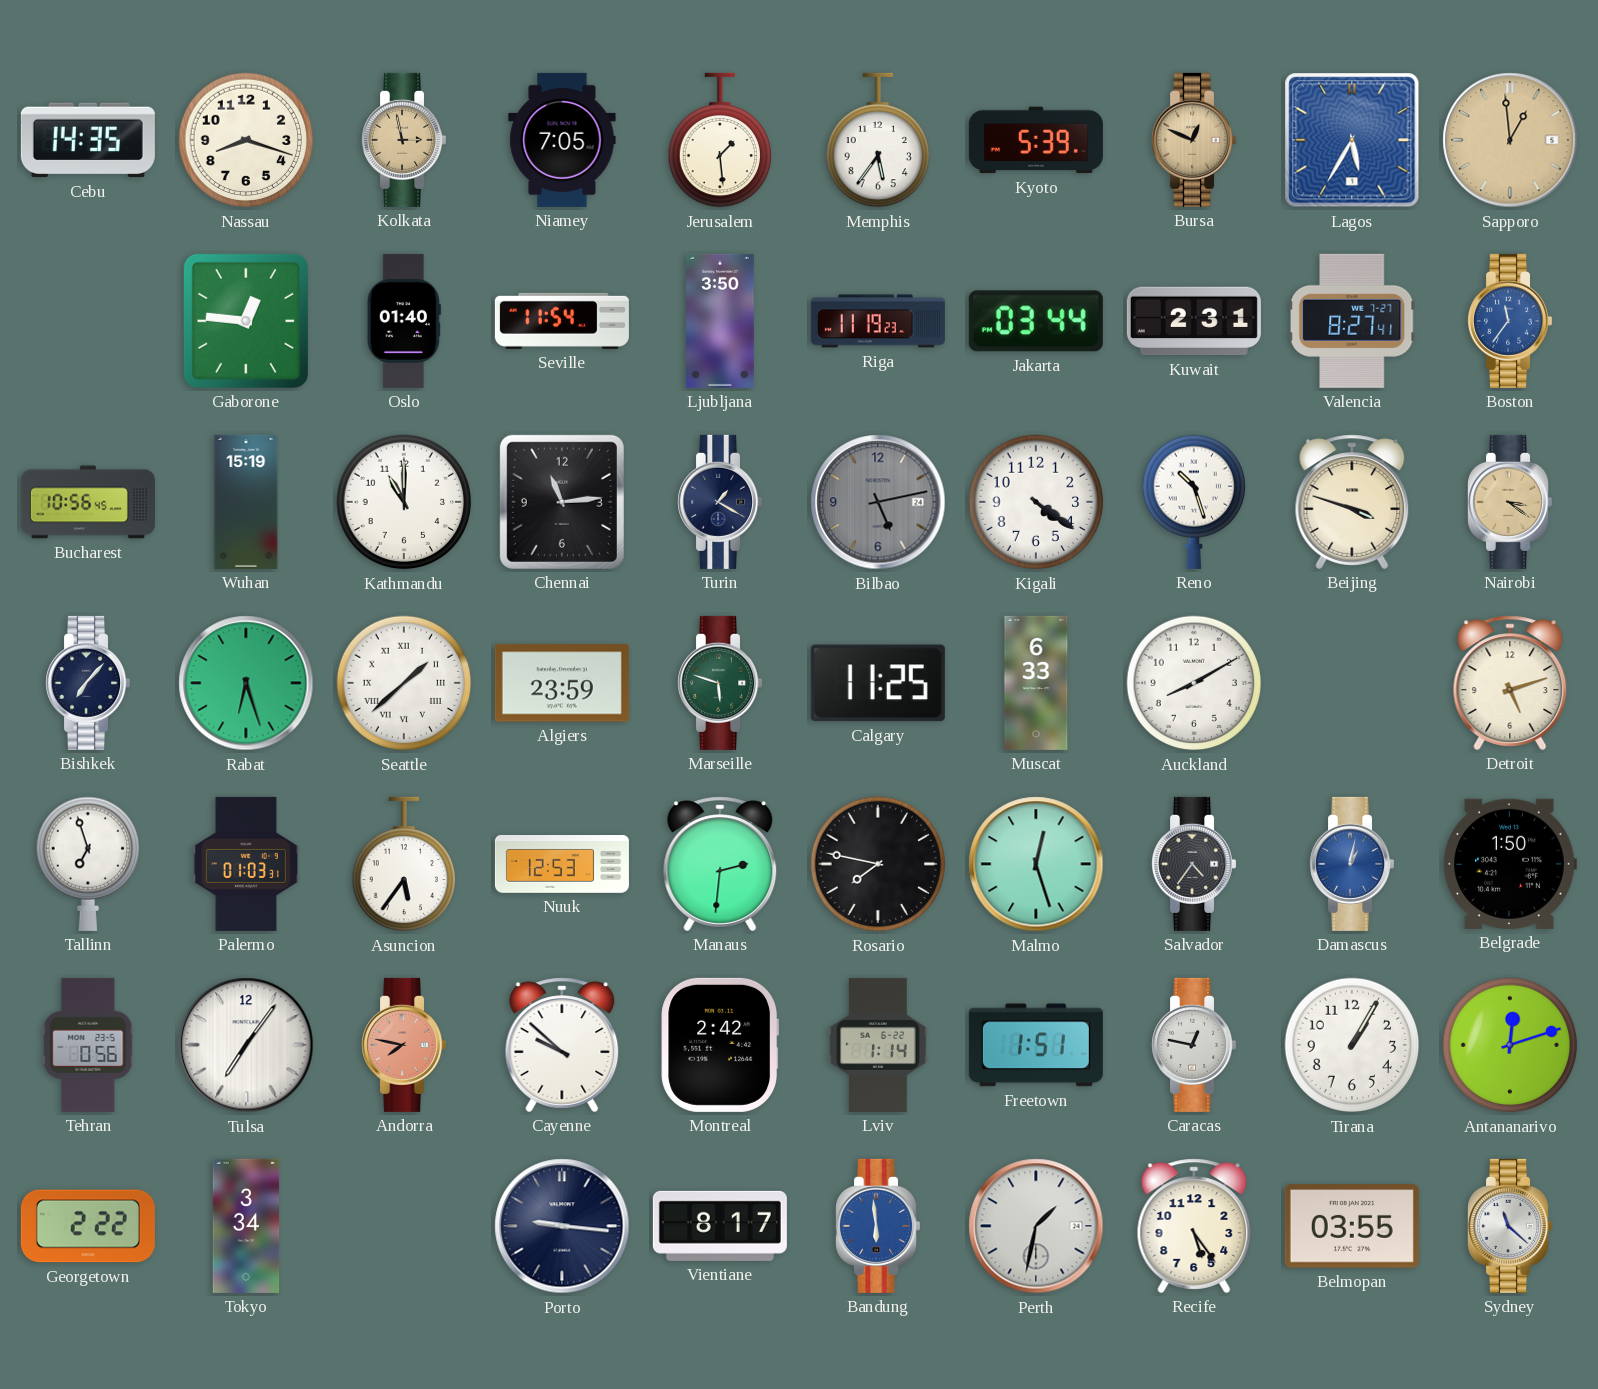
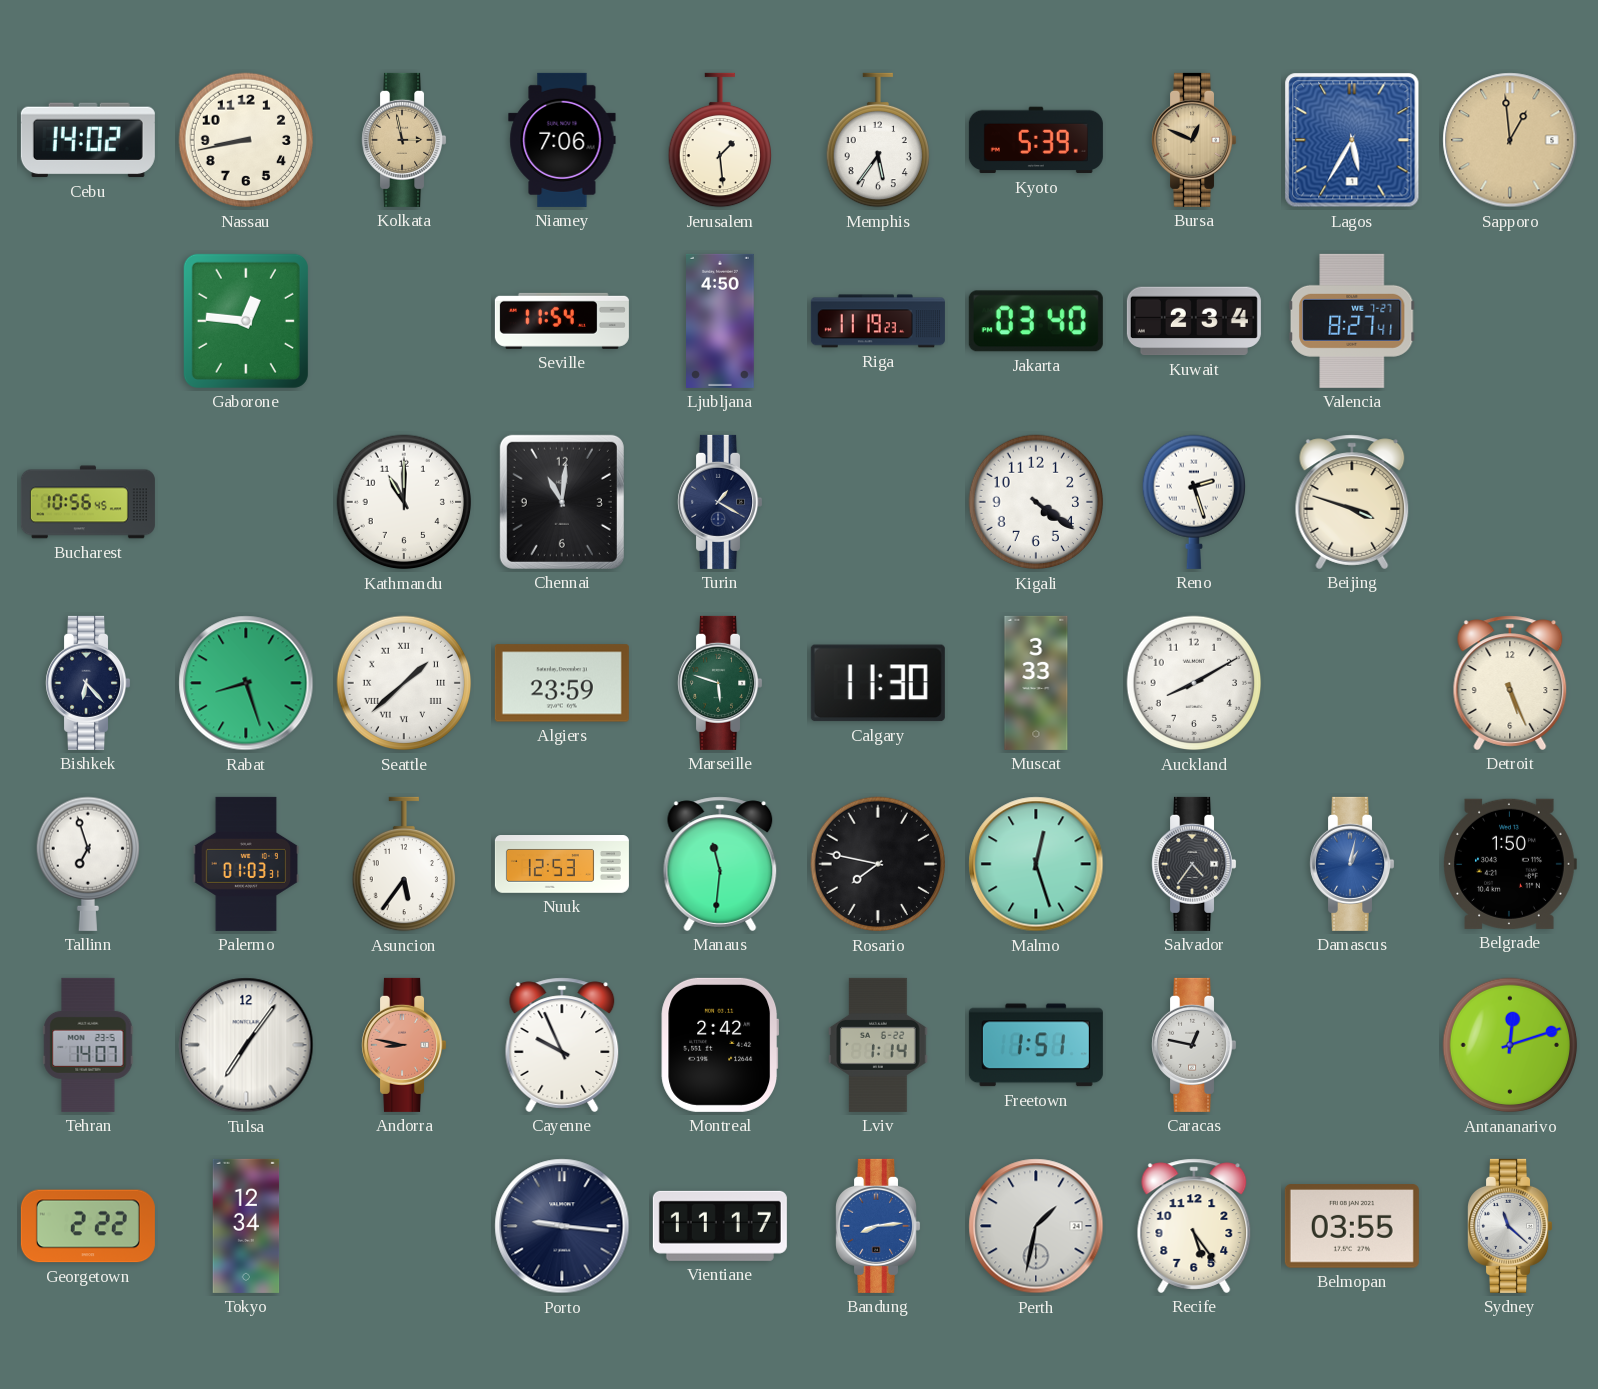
Cebu: 14:35 -> 14:02
Nassau: 8:18 -> 8:43
Niamey: 7:05 -> 7:06
Oslo: 01:40 -> none
Ljubljana: 3:50 -> 4:50
Jakarta: 03:44 -> 03:40
Kuwait: 2:31 -> 2:34
Boston: 11:36 -> none
Wuhan: 15:19 -> none
Chennai: 11:14 -> 11:01
Bilbao: 5:13 -> none
Reno: 10:27 -> 2:27
Nairobi: 3:21 -> none
Bishkek: 7:07 -> 6:23
Rabat: 6:27 -> 8:27
Calgary: 11:25 -> 11:30
Muscat: 6:33 -> 3:33
Detroit: 5:12 -> 5:26
Manaus: 2:31 -> 11:31
Tehran: 0:56 -> 14:07
Andorra: 7:47 -> 8:47
Cayenne: 9:52 -> 9:56
Tirana: 1:05 -> none
Tokyo: 3:34 -> 12:34
Vientiane: 8:17 -> 11:17
Bandung: 5:59 -> 8:14
